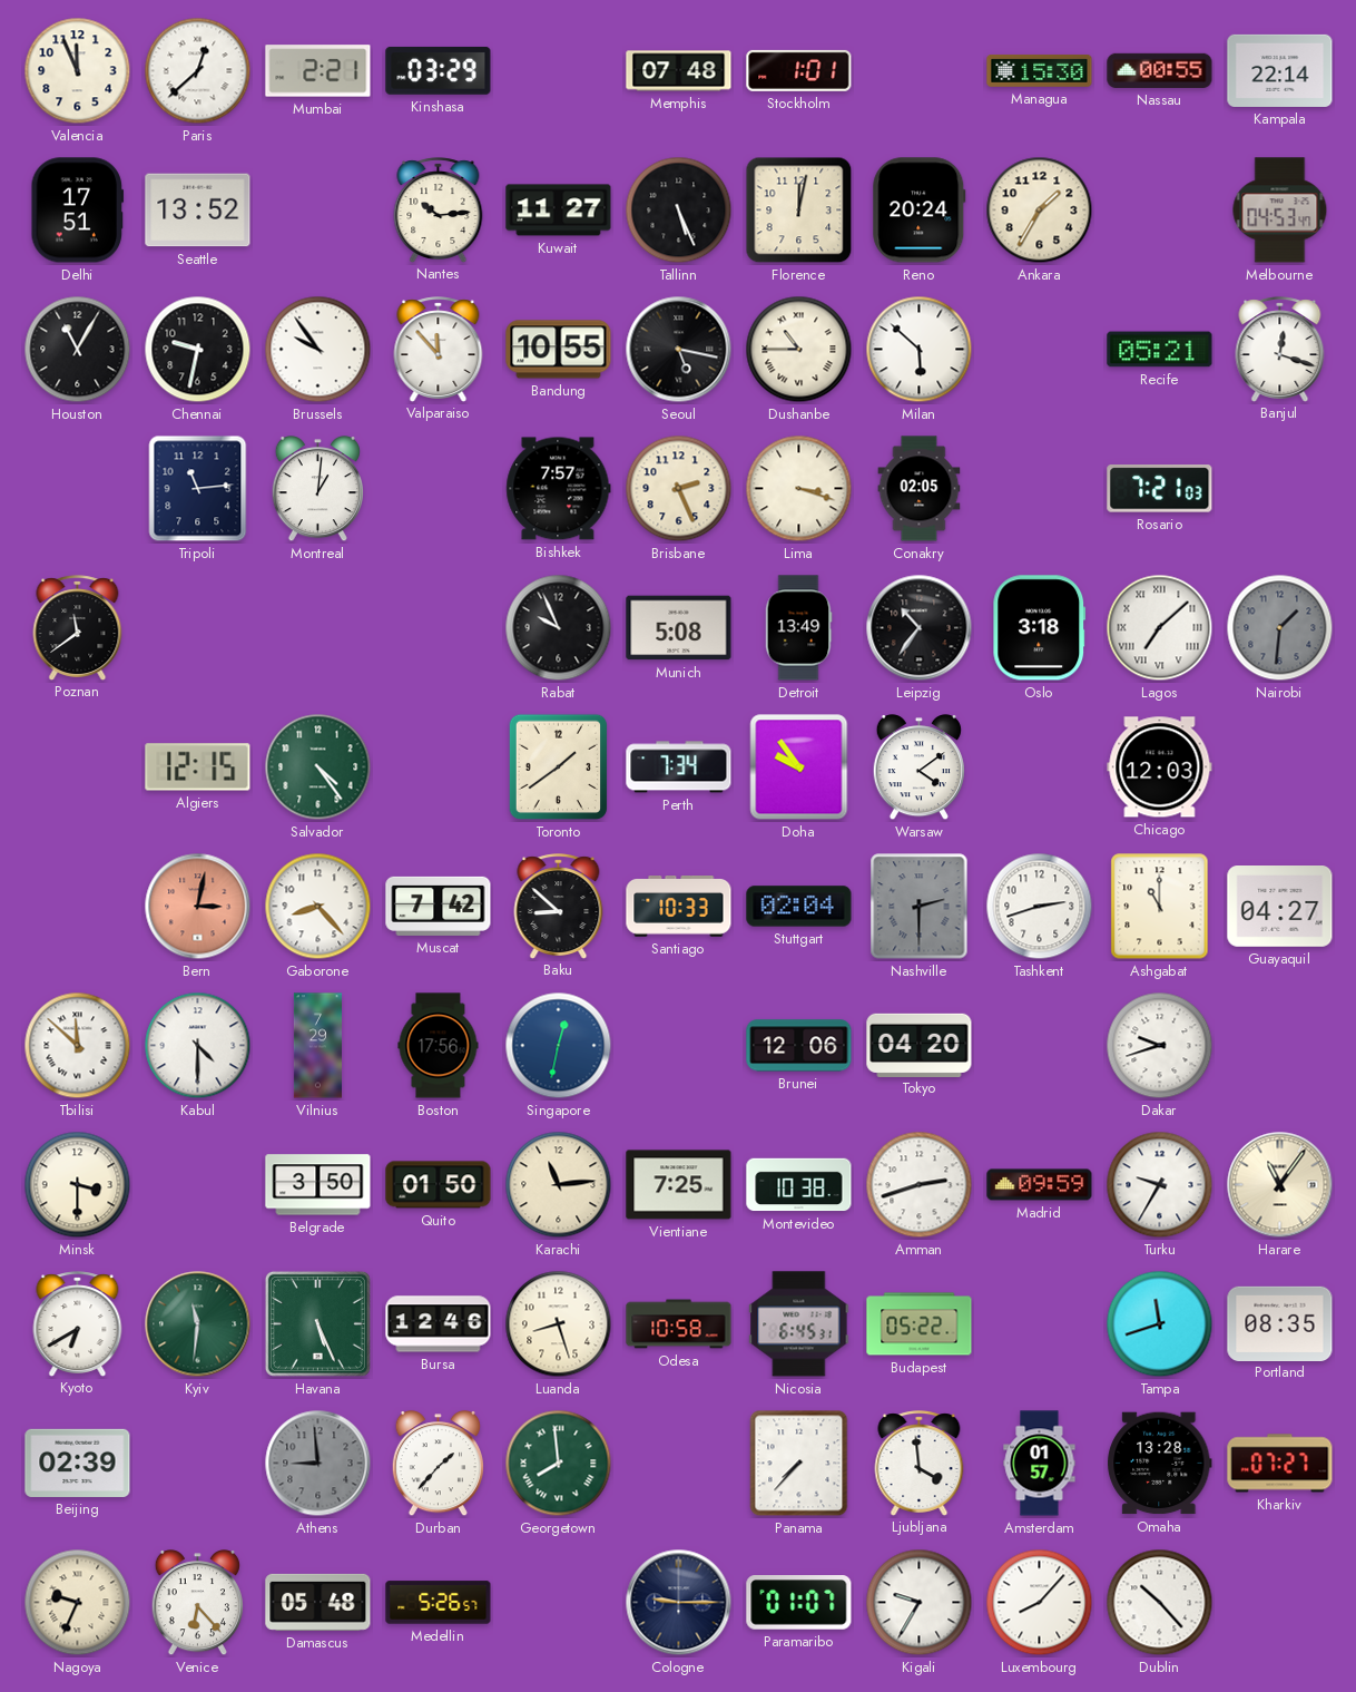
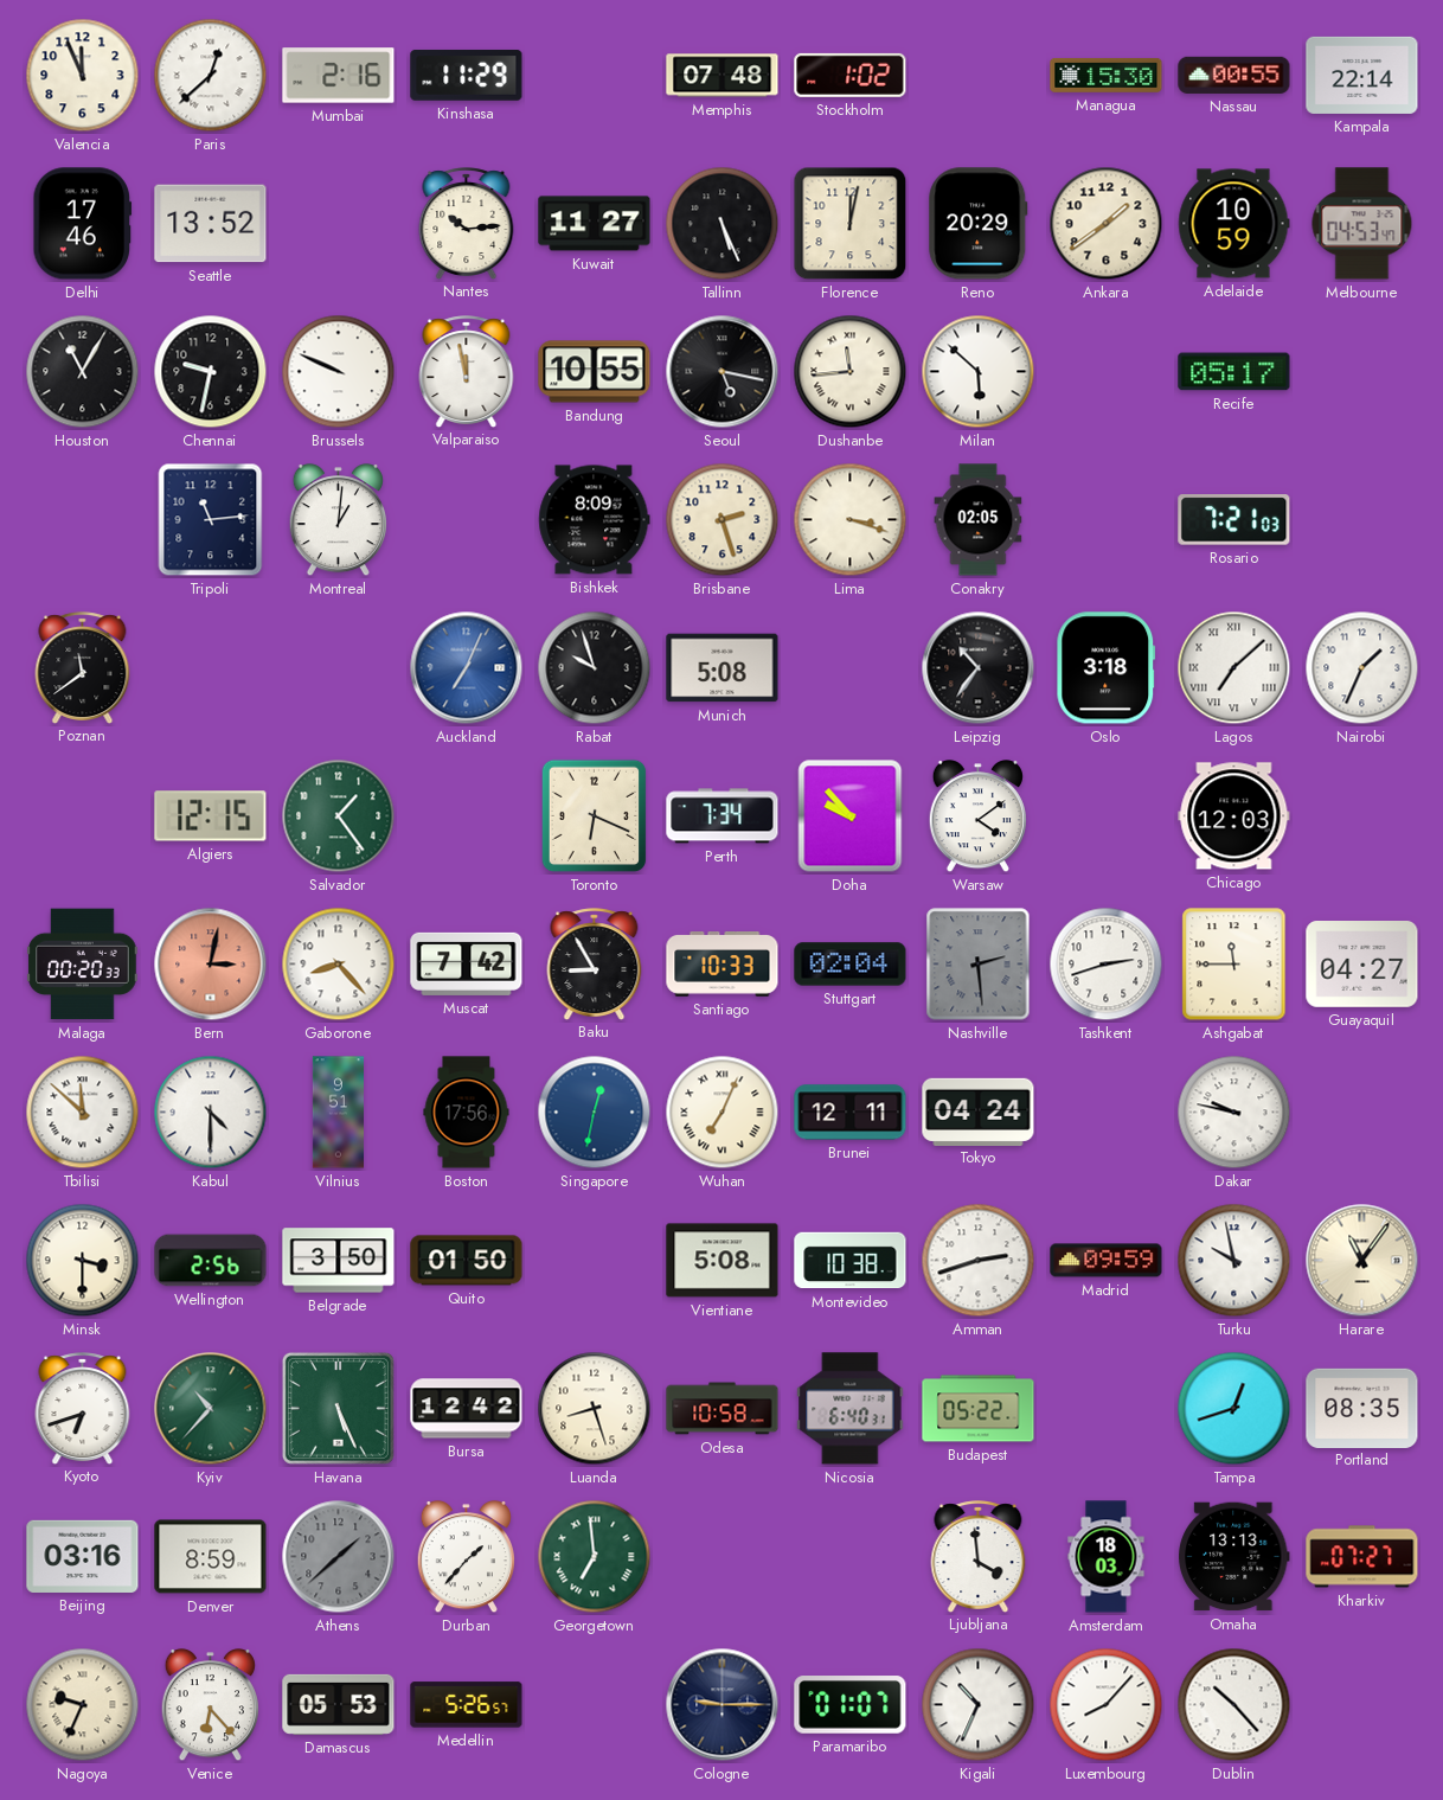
Mumbai: 2:21 -> 2:16
Kinshasa: 03:29 -> 11:29
Stockholm: 1:01 -> 1:02
Delhi: 17:51 -> 17:46
Reno: 20:24 -> 20:29
Ankara: 1:35 -> 1:39
Adelaide: none -> 10:59
Brussels: 9:54 -> 9:49
Valparaiso: 11:53 -> 11:58
Dushanbe: 10:45 -> 11:44
Recife: 05:21 -> 05:17
Banjul: 12:18 -> none
Bishkek: 7:57 -> 8:09
Brisbane: 2:26 -> 2:27
Auckland: none -> 7:04
Rabat: 9:56 -> 9:57
Detroit: 13:49 -> none
Nairobi: 1:31 -> 1:34
Nairobi dial: grey -> white
Salvador: 4:24 -> 1:24
Toronto: 1:39 -> 6:19
Doha: 9:54 -> 9:53
Malaga: none -> 00:20
Baku: 8:52 -> 8:55
Nashville: 2:30 -> 2:29
Ashgabat: 11:00 -> 11:45
Vilnius: 7:29 -> 9:51
Wuhan: none -> 7:04
Brunei: 12:06 -> 12:11
Tokyo: 04:20 -> 04:24
Dakar: 9:42 -> 9:47
Wellington: none -> 2:56
Karachi: 11:14 -> none
Vientiane: 7:25 -> 5:08
Turku: 9:35 -> 9:58
Kyoto: 6:40 -> 6:42
Kyiv: 11:31 -> 10:37
Bursa: 12:46 -> 12:42
Nicosia: 6:45 -> 6:40
Tampa: 11:42 -> 12:42
Beijing: 02:39 -> 03:16
Denver: none -> 8:59
Athens: 8:59 -> 1:38
Georgetown: 7:59 -> 6:59
Panama: 7:37 -> none
Amsterdam: 01:57 -> 18:03
Omaha: 13:28 -> 13:13
Damascus: 05:48 -> 05:53
Kigali: 9:35 -> 10:34
